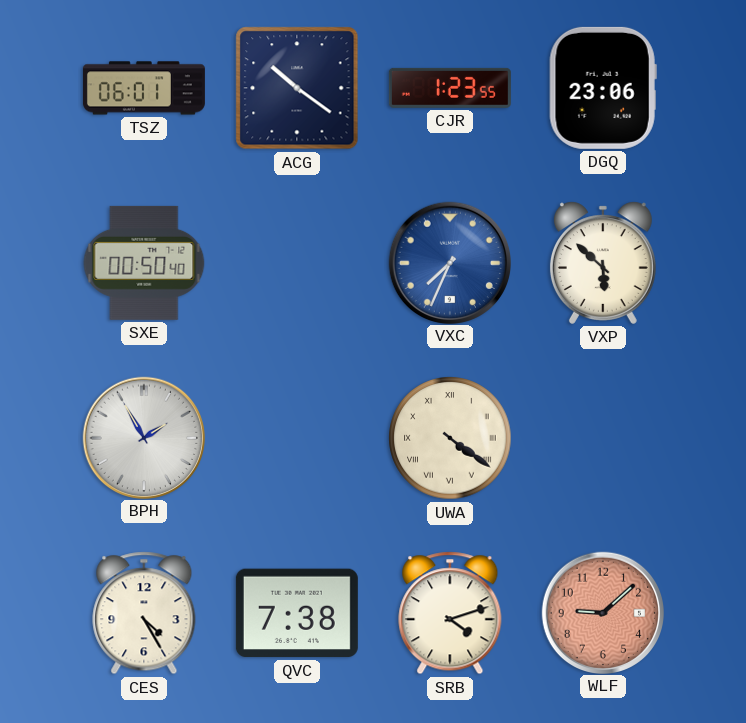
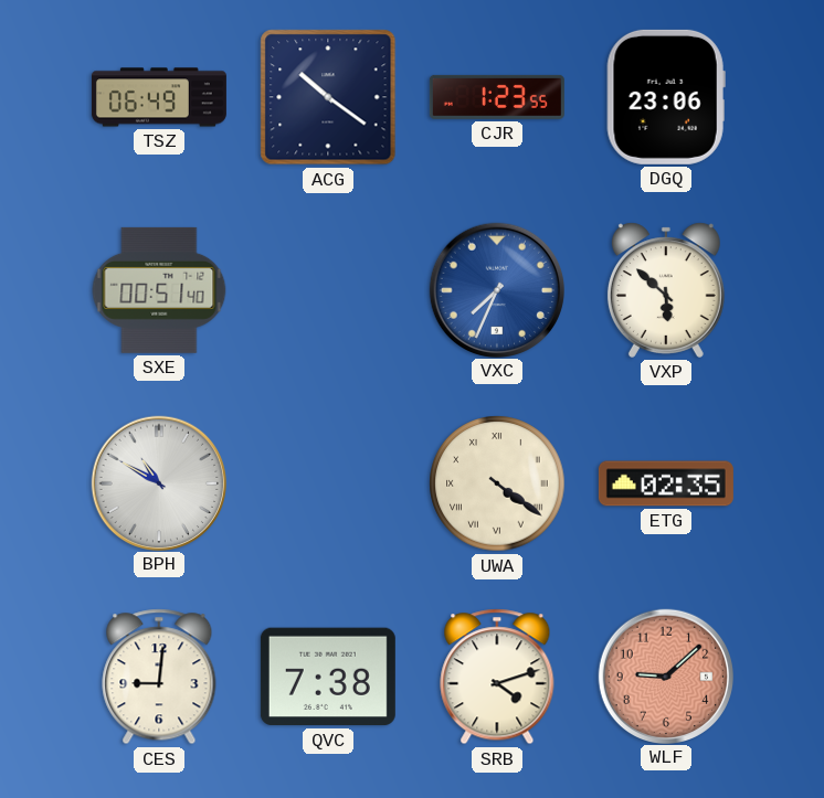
TSZ: 06:01 -> 06:49
SXE: 00:50 -> 00:51
BPH: 1:55 -> 10:50
ETG: none -> 02:35
CES: 4:25 -> 9:01
